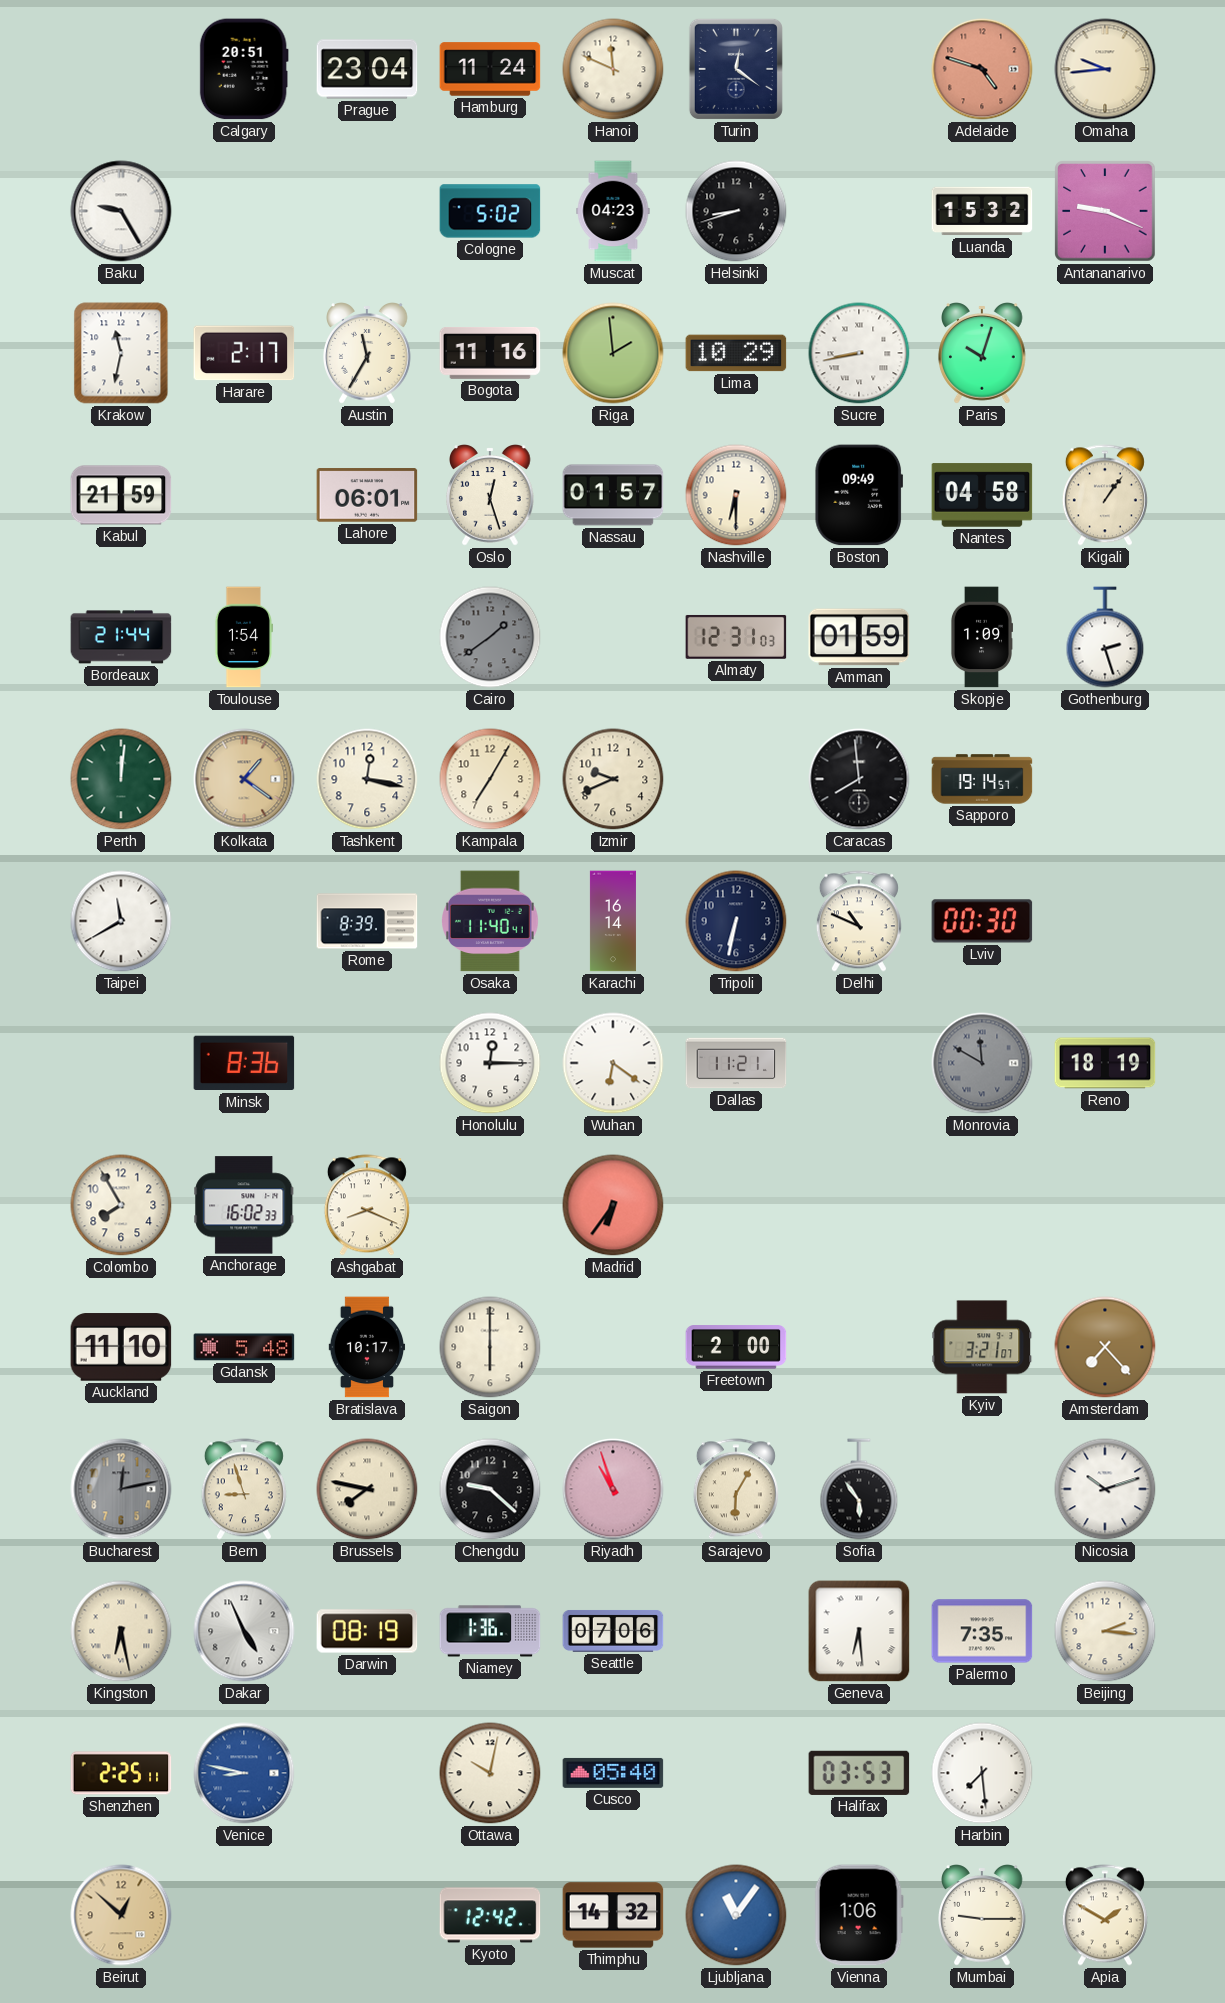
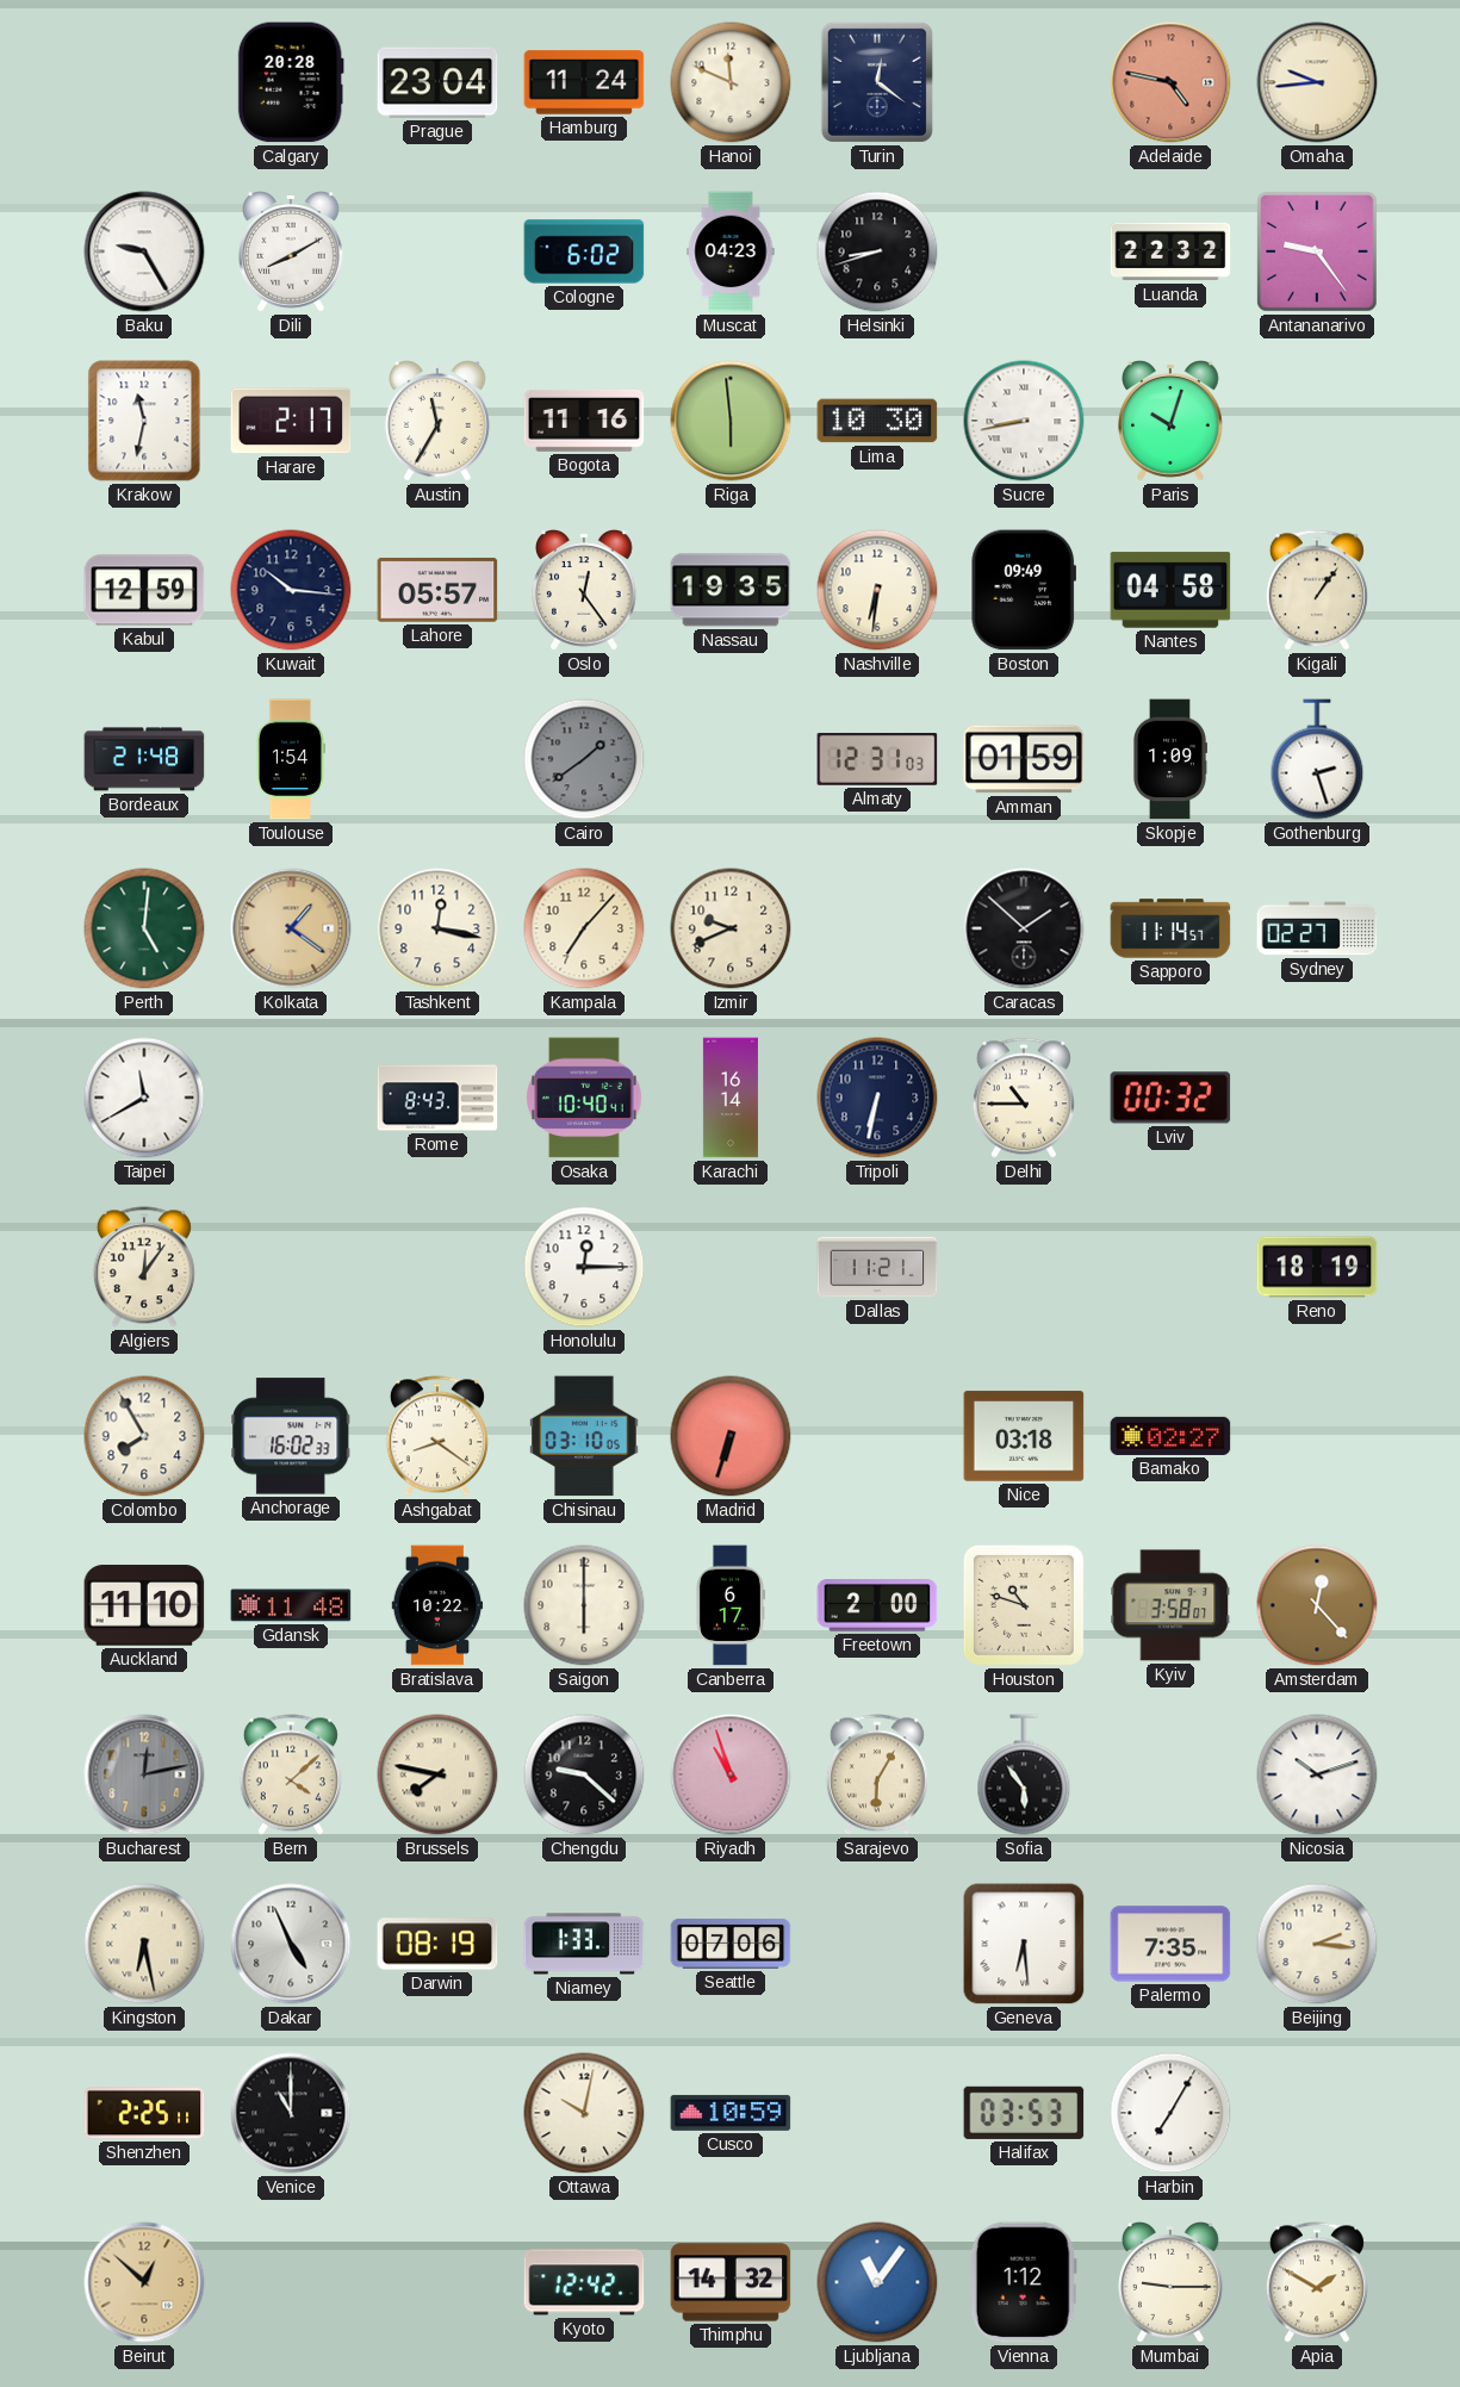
Calgary: 20:51 -> 20:28
Adelaide: 4:48 -> 4:47
Dili: none -> 8:10
Cologne: 5:02 -> 6:02
Luanda: 15:32 -> 22:32
Antananarivo: 9:19 -> 9:24
Riga: 1:59 -> 5:59
Lima: 10:29 -> 10:30
Kabul: 21:59 -> 12:59
Kuwait: none -> 10:16
Lahore: 06:01 -> 05:57
Oslo: 12:27 -> 12:24
Nassau: 01:57 -> 19:35
Nashville: 6:30 -> 6:31
Bordeaux: 21:44 -> 21:48
Perth: 12:01 -> 5:01
Kampala: 7:05 -> 7:07
Caracas: 7:59 -> 1:52
Sapporo: 19:14 -> 11:14
Sydney: none -> 02:27
Rome: 8:39 -> 8:43
Osaka: 11:40 -> 10:40
Delhi: 10:49 -> 10:45
Lviv: 00:30 -> 00:32
Algiers: none -> 12:06
Minsk: 8:36 -> none
Wuhan: 6:21 -> none
Monrovia: 11:50 -> none
Ashgabat: 8:19 -> 8:21
Chisinau: none -> 03:10
Madrid: 6:36 -> 6:33
Nice: none -> 03:18
Bamako: none -> 02:27
Gdansk: 5:48 -> 11:48
Bratislava: 10:17 -> 10:22
Canberra: none -> 6:17
Houston: none -> 10:48
Kyiv: 3:21 -> 3:58
Amsterdam: 7:23 -> 12:23
Bern: 8:57 -> 4:08
Niamey: 1:36 -> 1:33
Venice: 8:47 -> 11:00
Venice dial: blue -> black
Cusco: 05:40 -> 10:59
Harbin: 7:29 -> 7:05
Vienna: 1:06 -> 1:12
